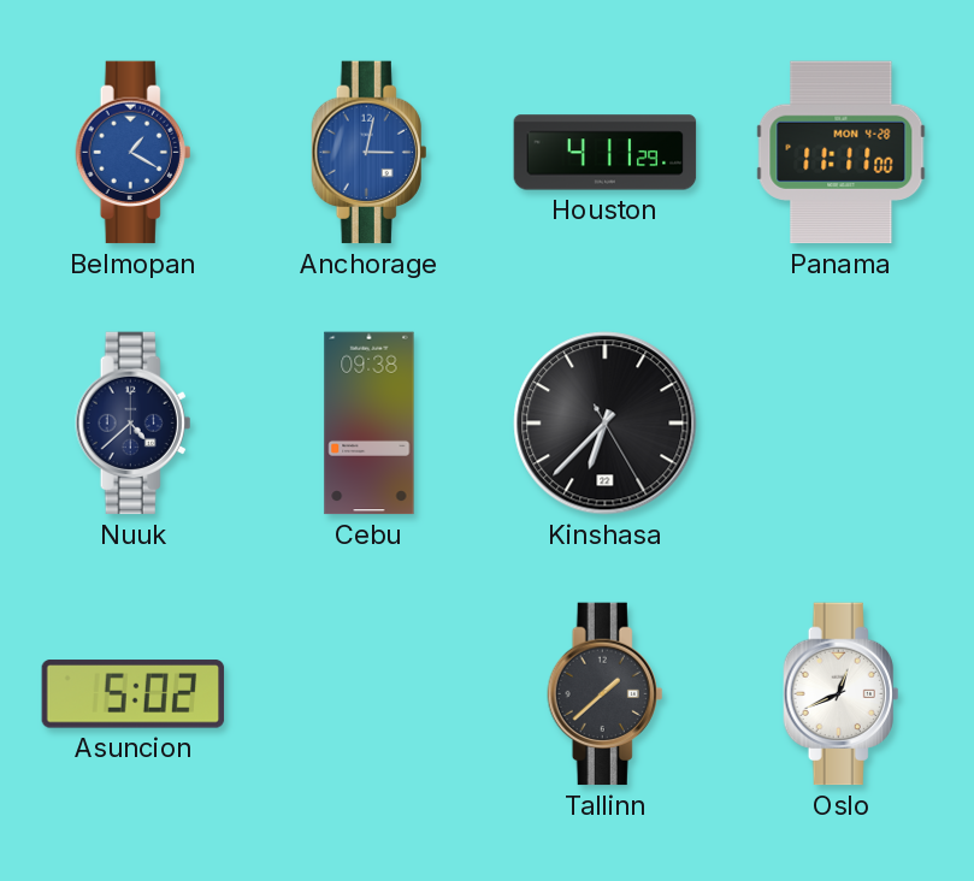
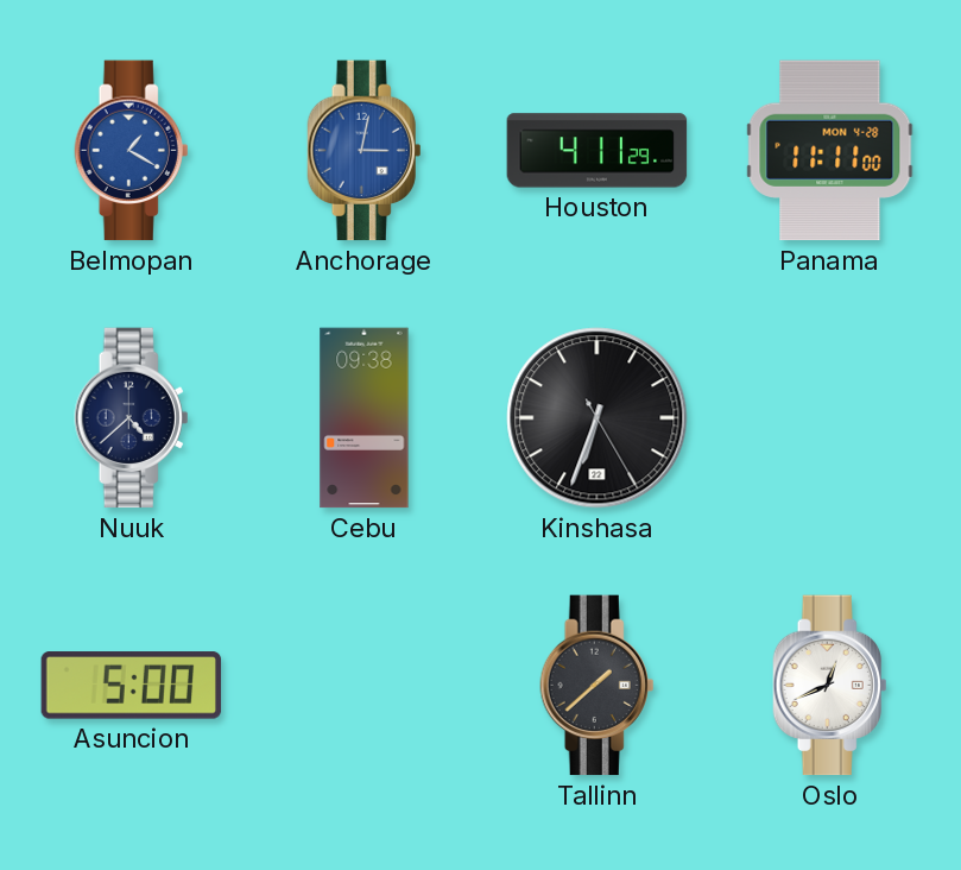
Kinshasa: 6:37 -> 6:33
Asuncion: 5:02 -> 5:00
